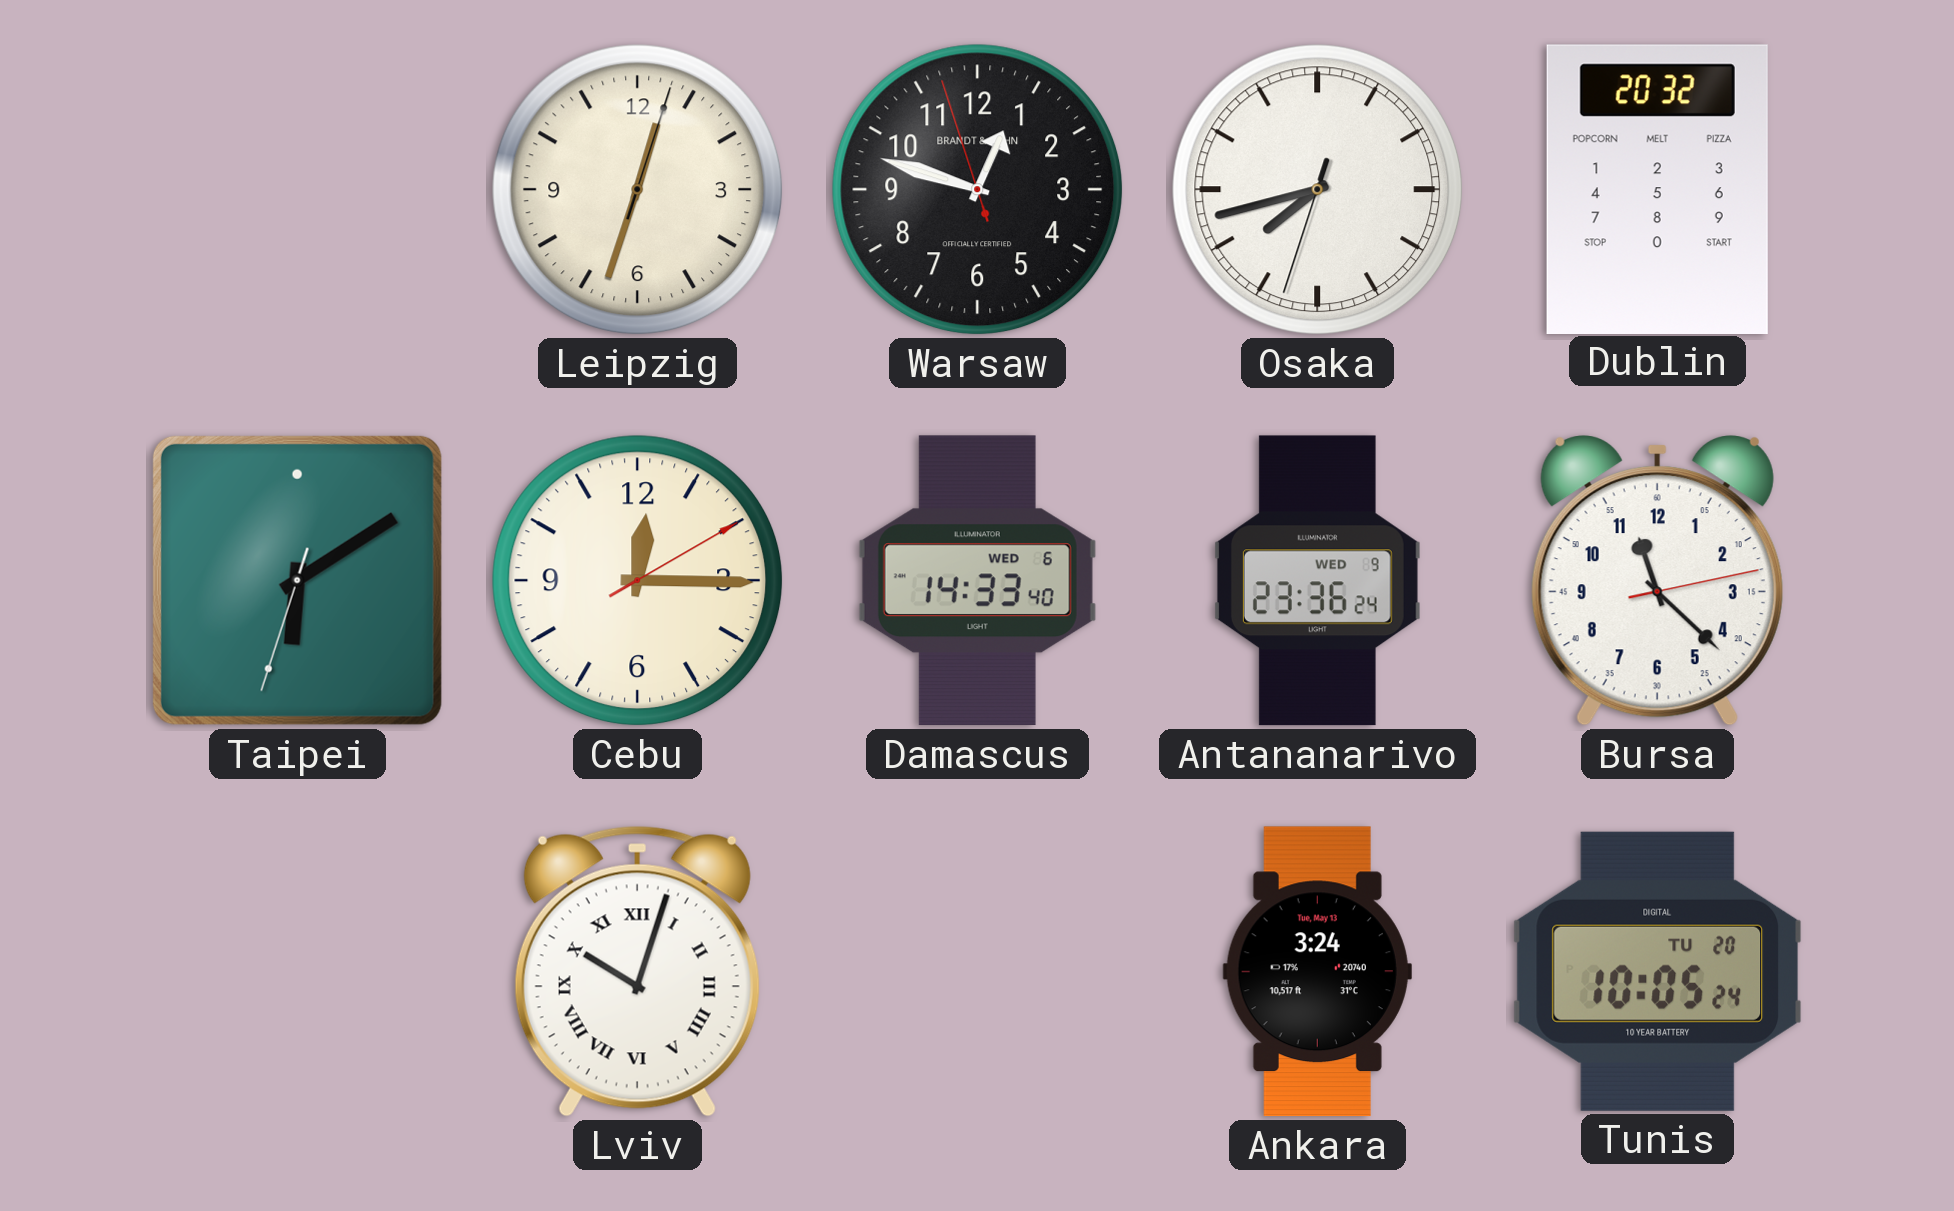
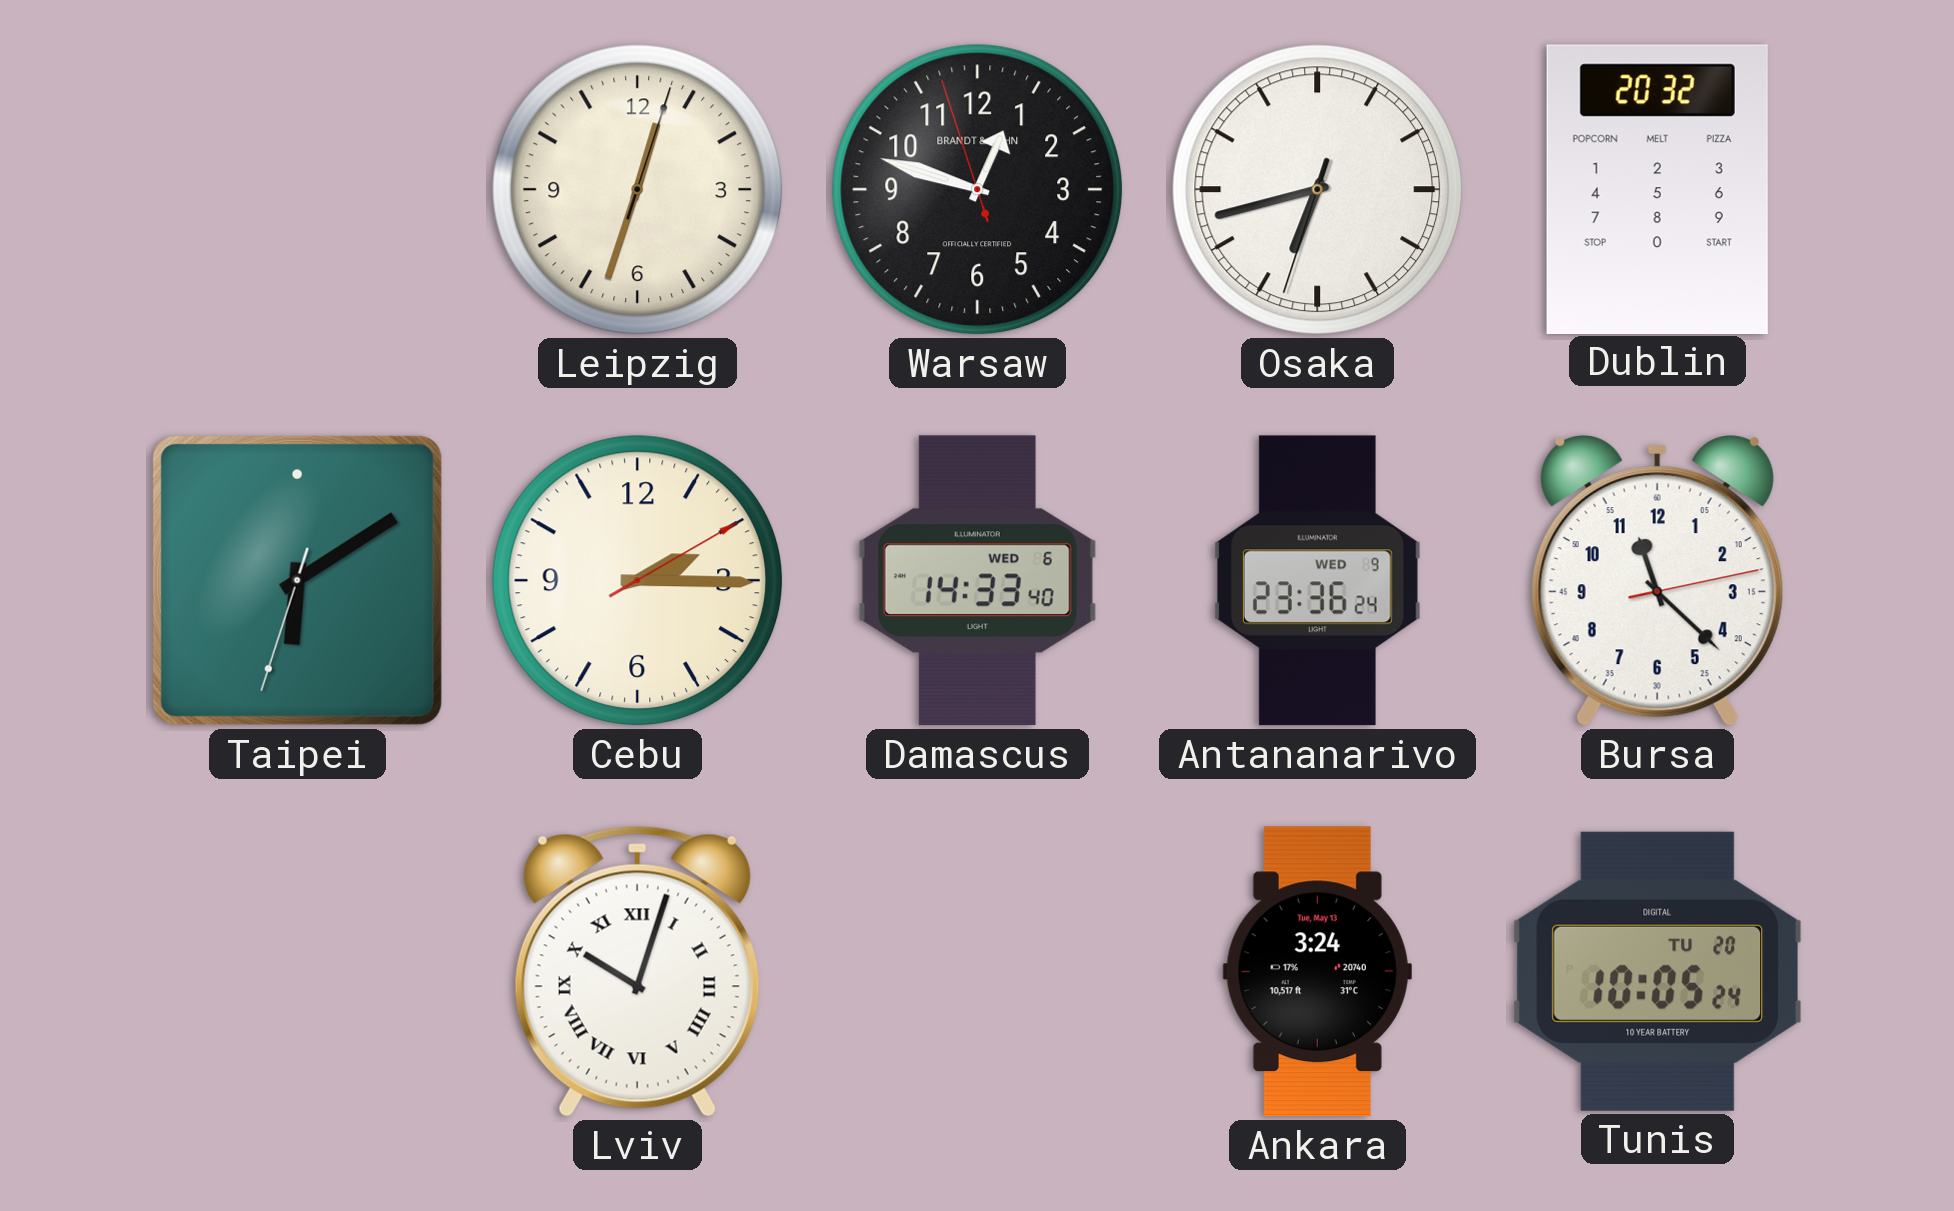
Osaka: 7:42 -> 6:42
Cebu: 12:15 -> 2:15
